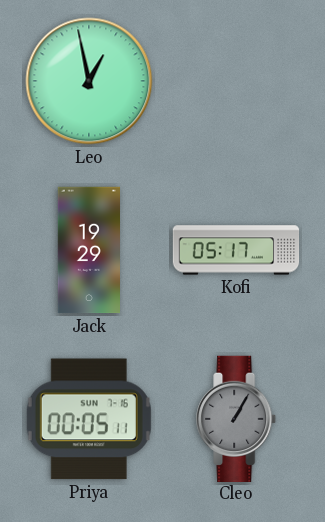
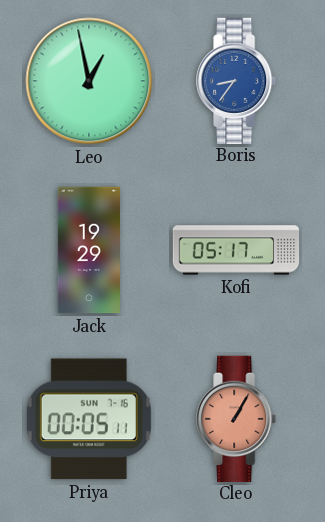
Boris: none -> 8:36
Cleo dial: grey -> salmon
